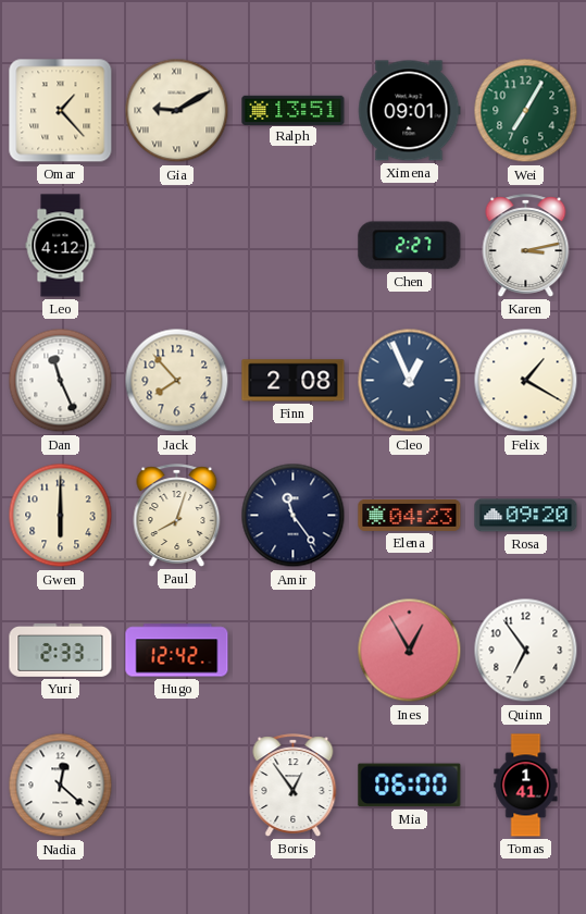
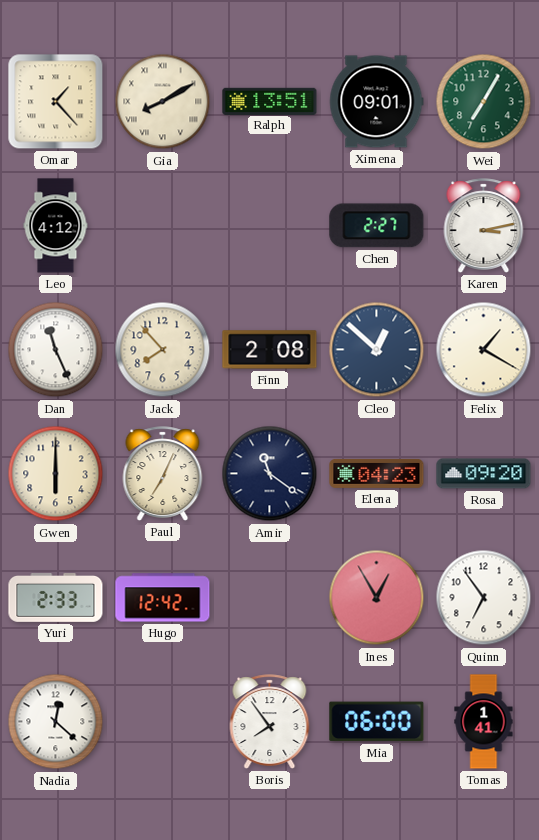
Gia: 9:10 -> 8:10
Cleo: 12:56 -> 12:52
Paul: 8:03 -> 7:04
Amir: 11:24 -> 11:21
Boris: 12:54 -> 7:54
